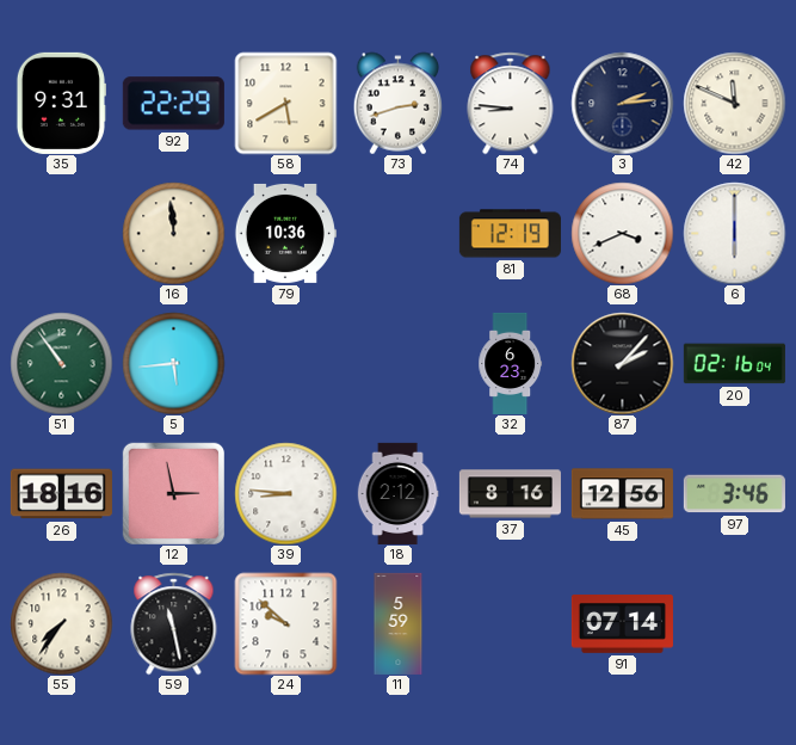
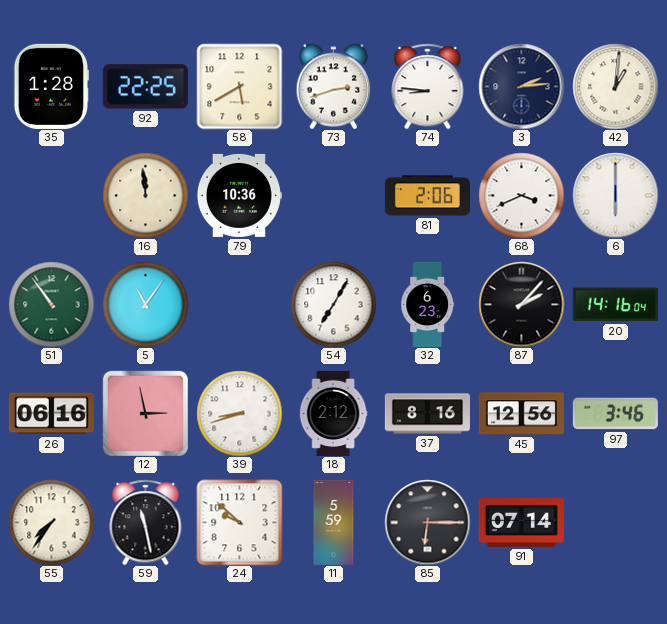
35: 9:31 -> 1:28
92: 22:29 -> 22:25
42: 11:49 -> 1:01
81: 12:19 -> 2:06
5: 5:44 -> 11:06
54: none -> 7:05
20: 02:16 -> 14:16
26: 18:16 -> 06:16
39: 8:46 -> 8:42
85: none -> 6:15
